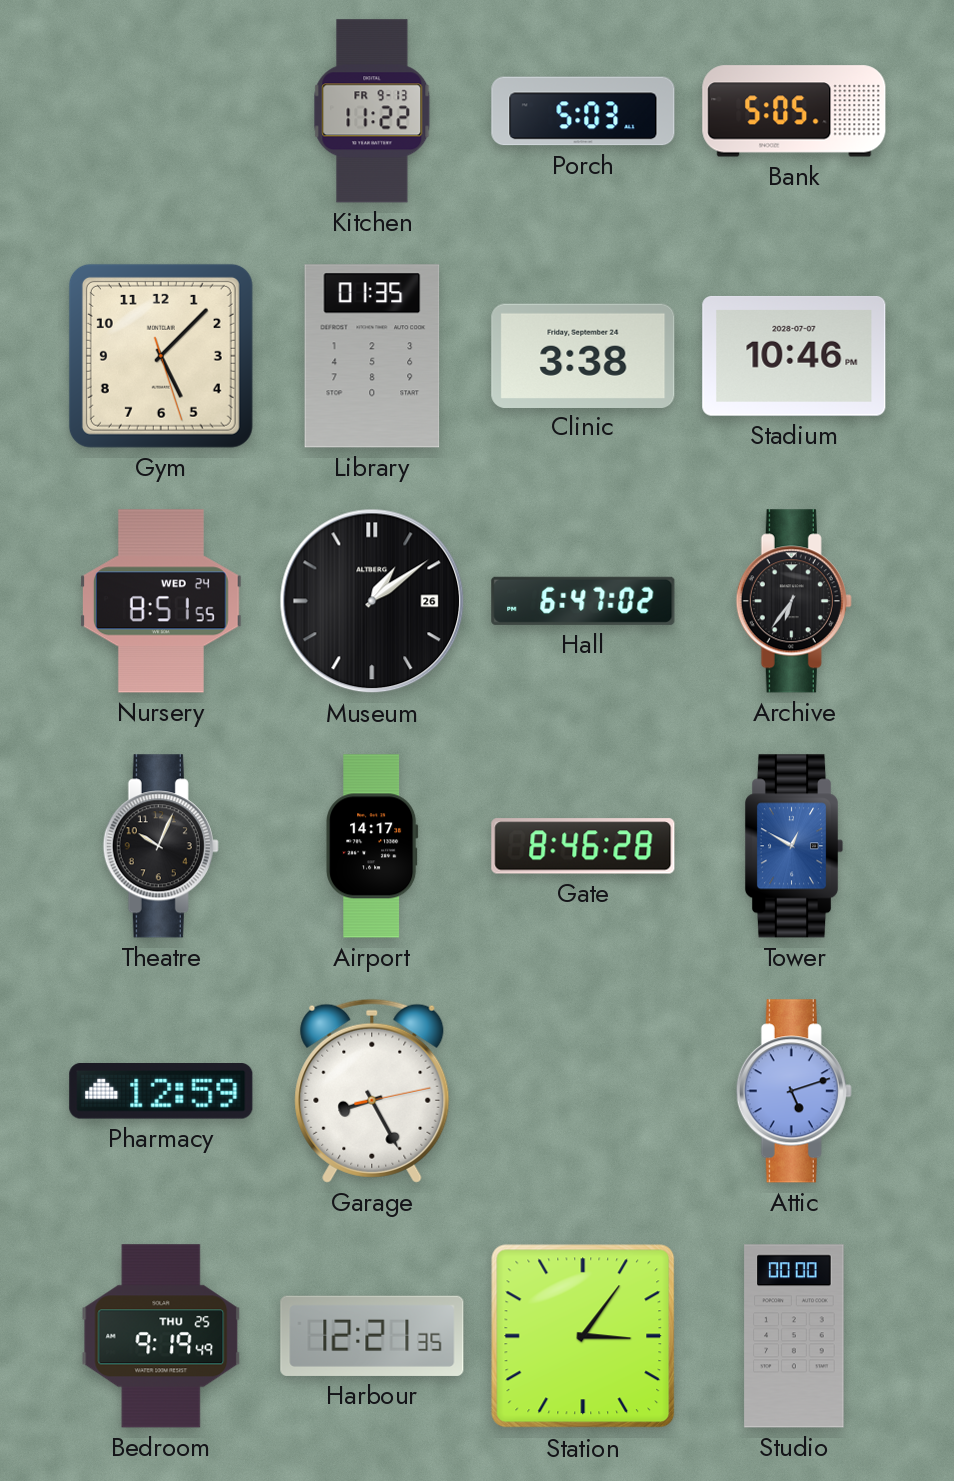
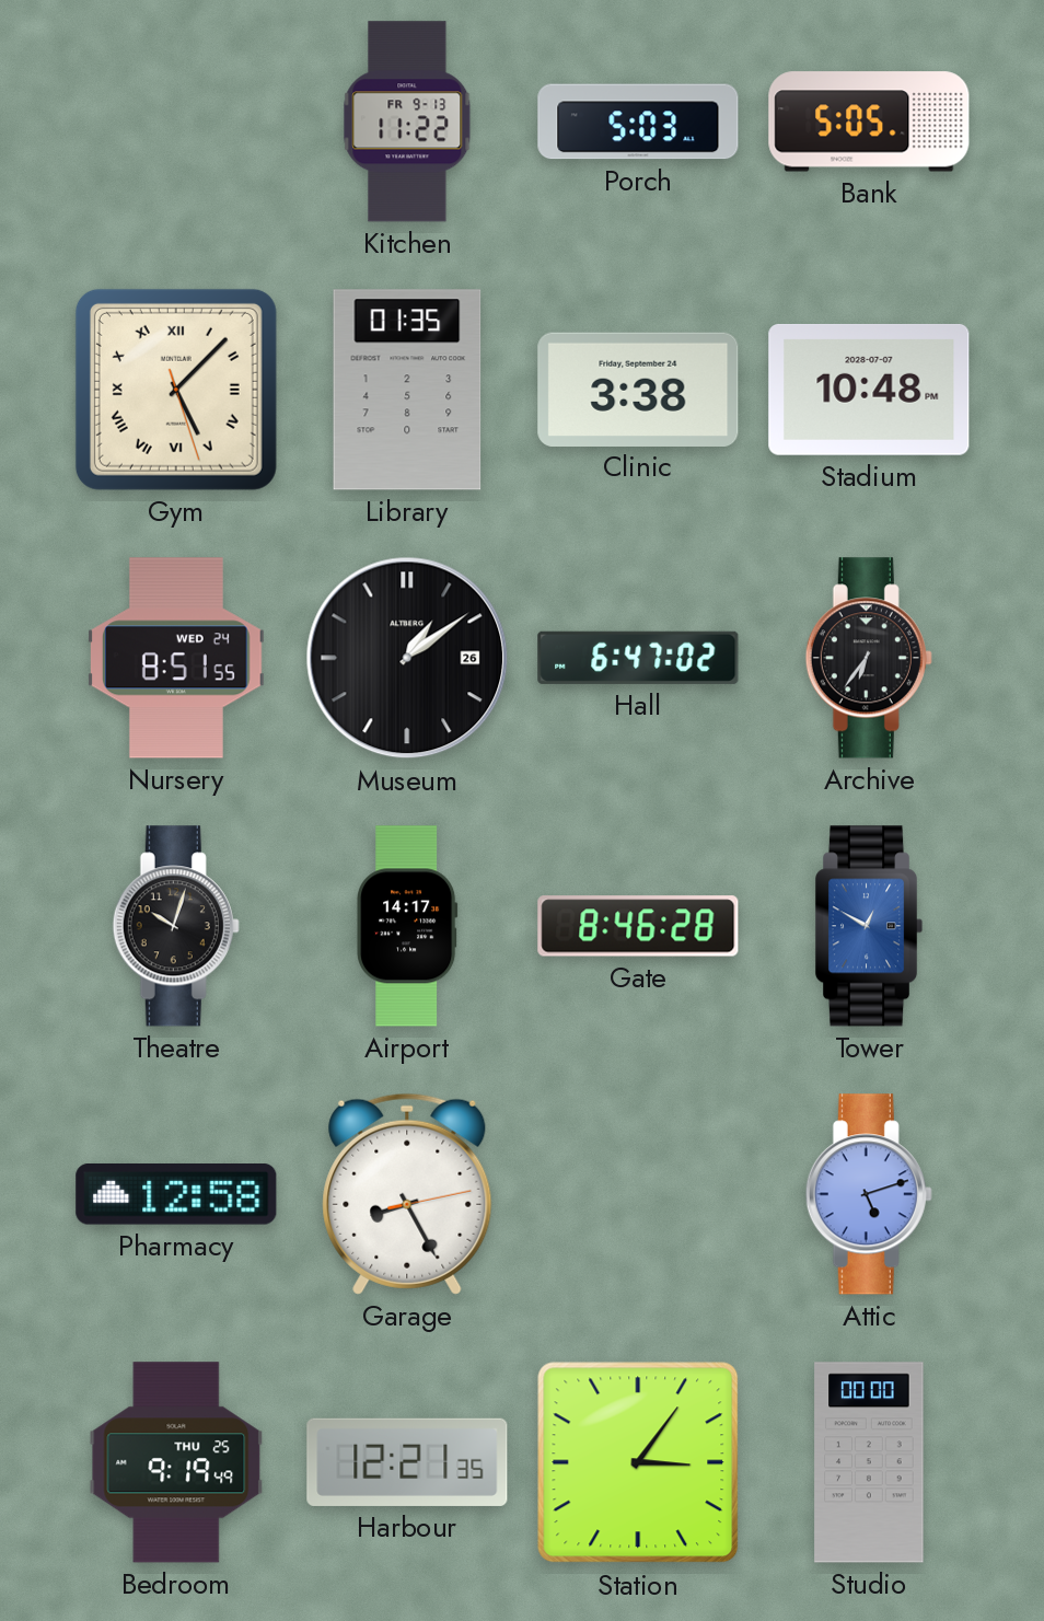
Gym numerals: Arabic -> Roman
Stadium: 10:46 -> 10:48
Theatre: 10:04 -> 10:03
Pharmacy: 12:59 -> 12:58
